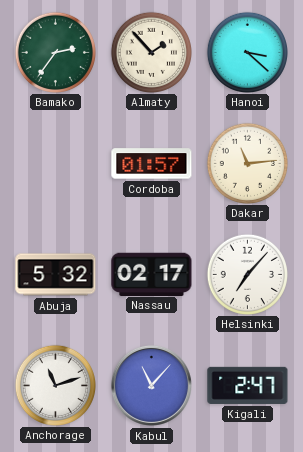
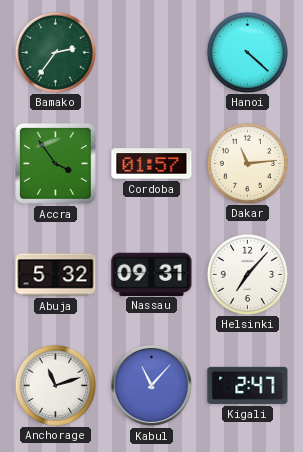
Almaty: 1:53 -> none
Hanoi: 3:22 -> 4:22
Accra: none -> 3:54
Nassau: 02:17 -> 09:31
